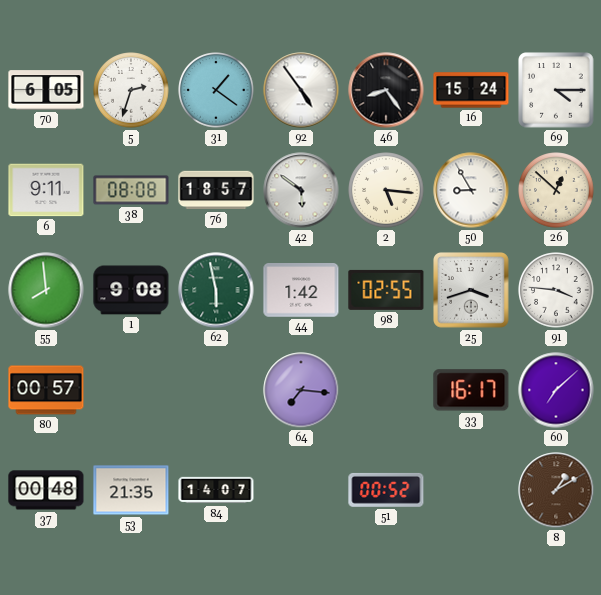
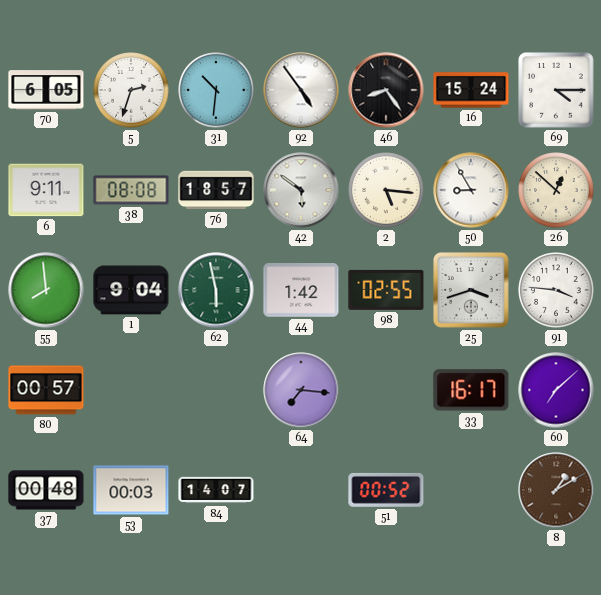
31: 1:21 -> 10:31
1: 9:08 -> 9:04
53: 21:35 -> 00:03
